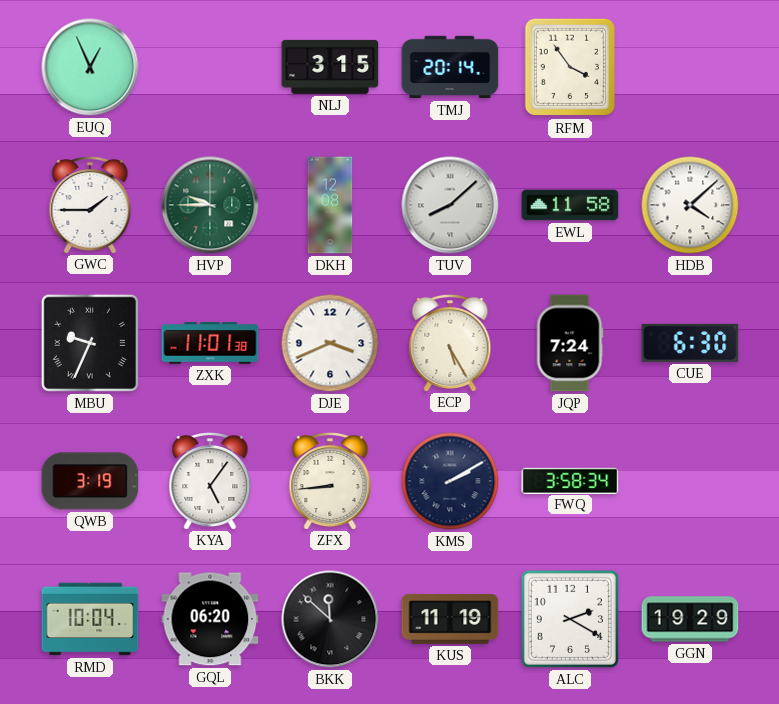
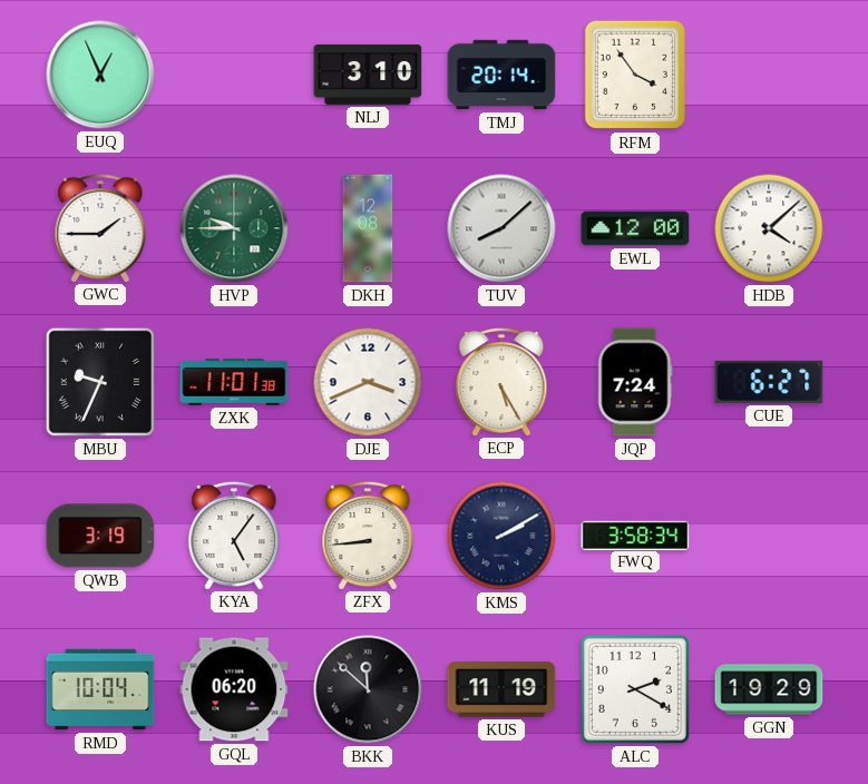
NLJ: 3:15 -> 3:10
EWL: 11:58 -> 12:00
CUE: 6:30 -> 6:27
